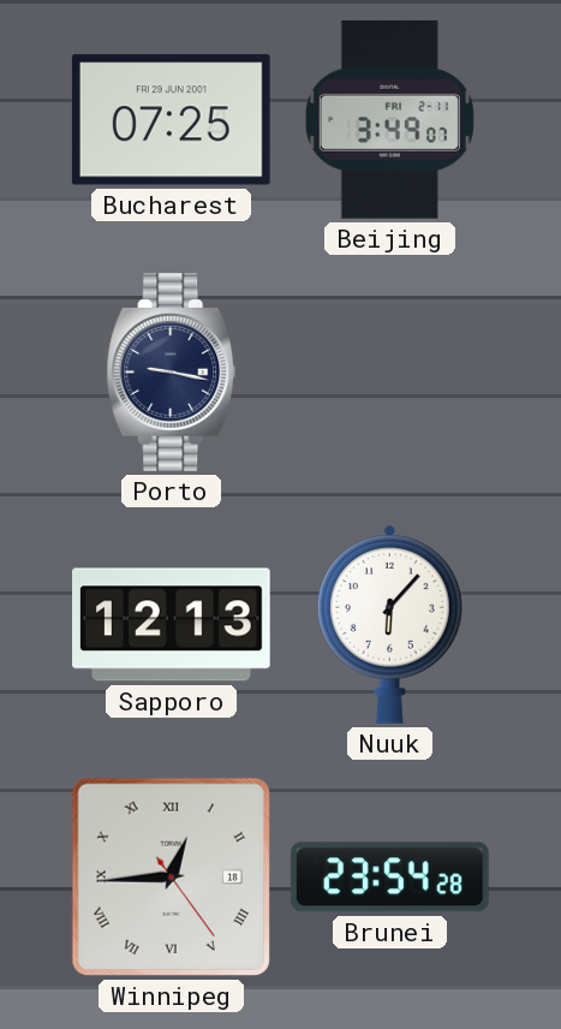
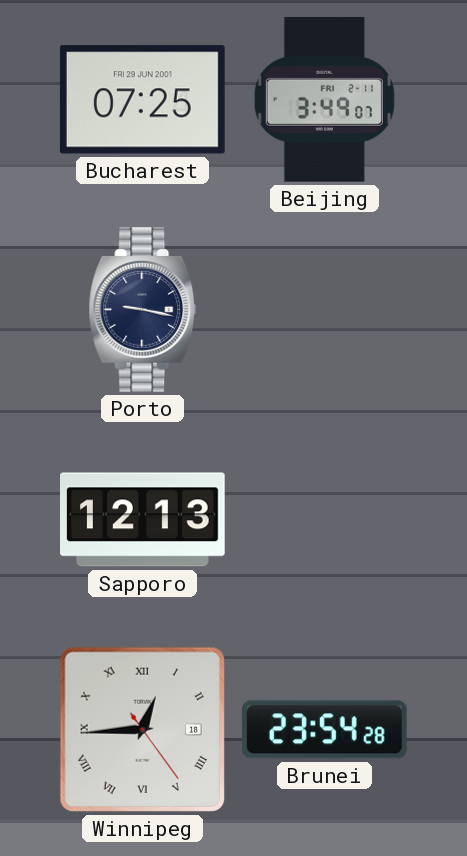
Nuuk: 6:07 -> none
